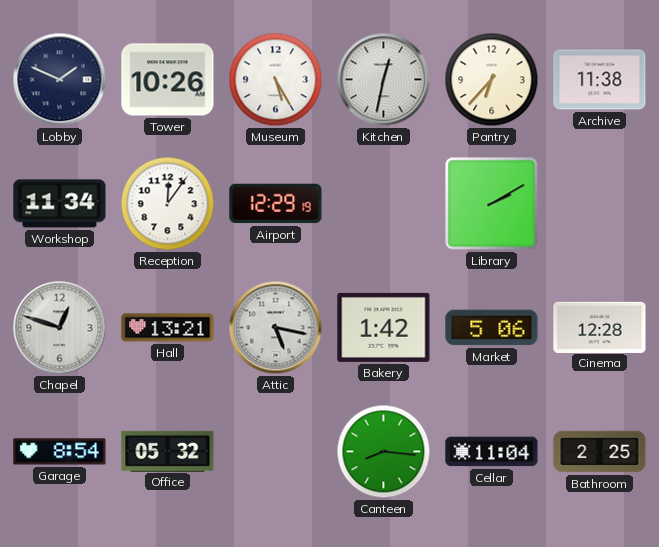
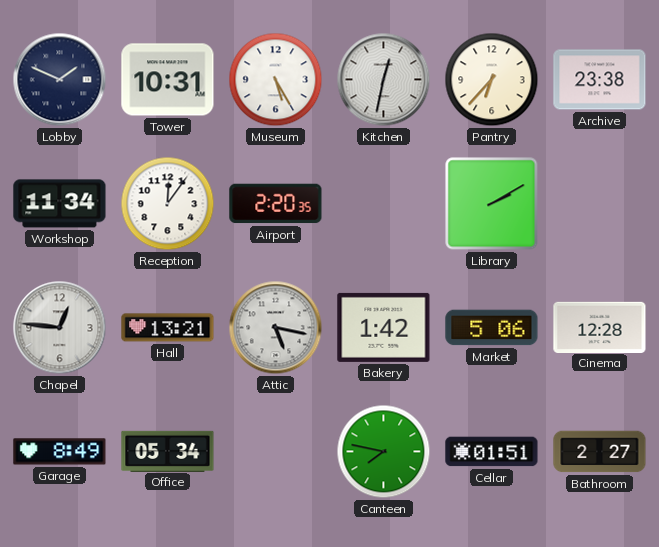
Tower: 10:26 -> 10:31
Archive: 11:38 -> 23:38
Airport: 12:29 -> 2:20
Chapel: 12:48 -> 12:46
Garage: 8:54 -> 8:49
Office: 05:32 -> 05:34
Canteen: 8:16 -> 7:47
Cellar: 11:04 -> 01:51
Bathroom: 2:25 -> 2:27
